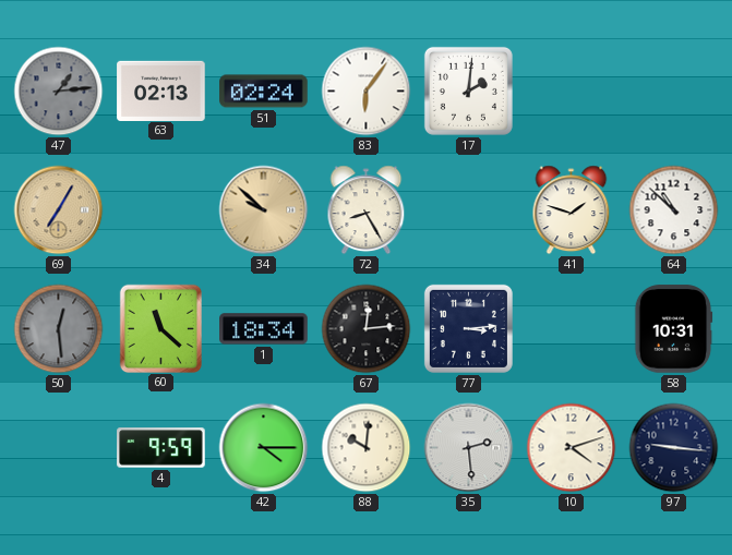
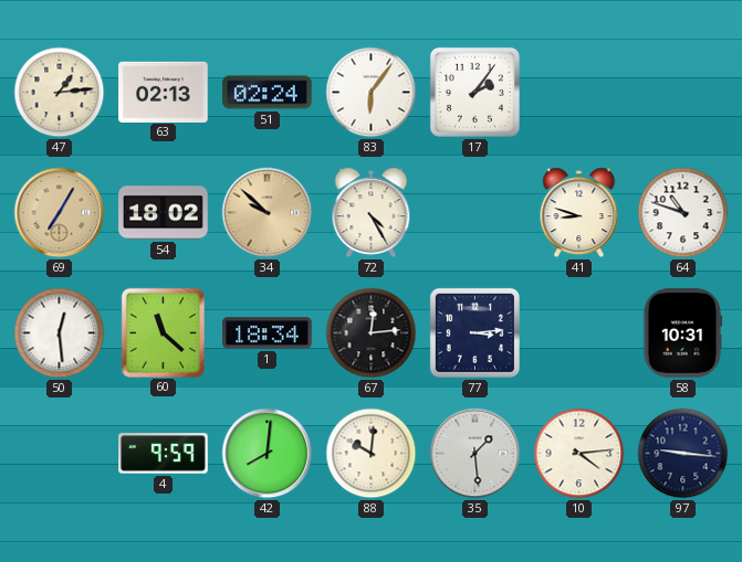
47 dial: grey -> cream
17: 2:01 -> 2:06
54: none -> 18:02
72: 8:25 -> 4:25
41: 1:48 -> 8:48
64: 10:52 -> 10:48
50 dial: grey -> white
42: 4:15 -> 8:01
35: 2:29 -> 1:29
10: 4:12 -> 4:14
